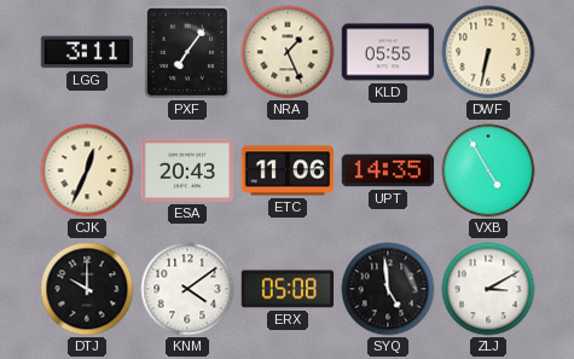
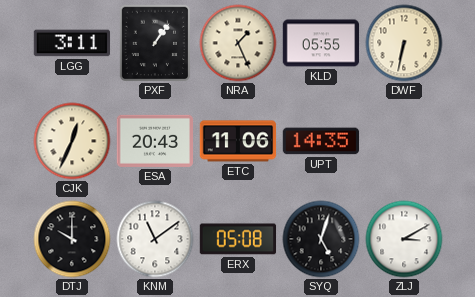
PXF: 7:06 -> 1:06
VXB: 4:55 -> none
KNM: 4:09 -> 11:09
SYQ: 4:59 -> 5:03
